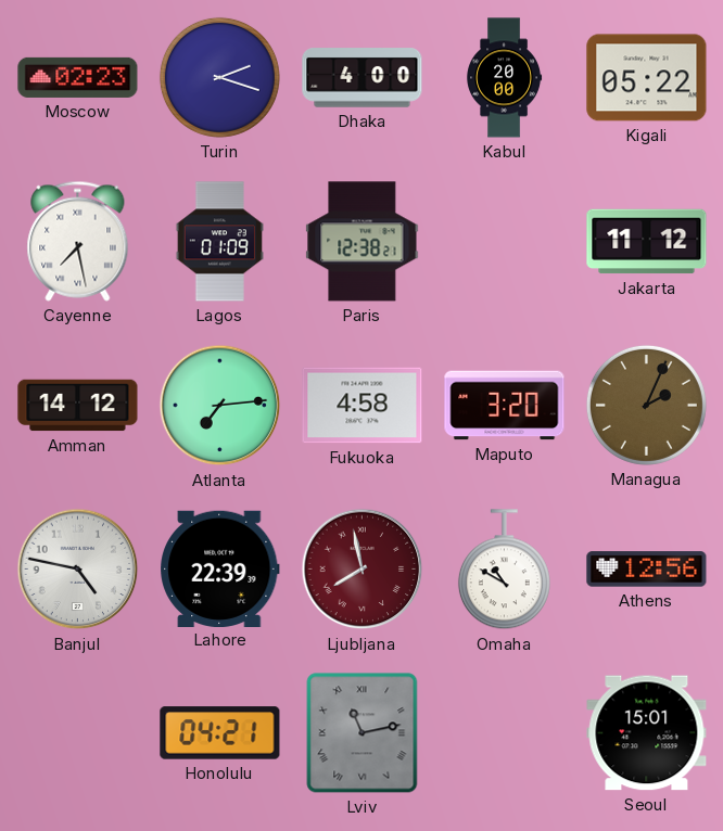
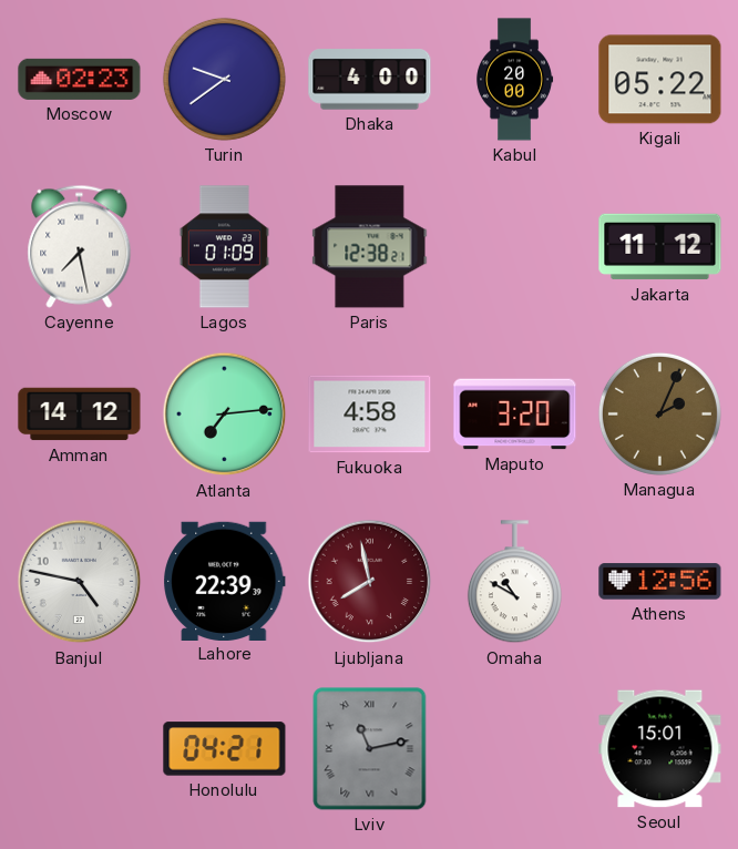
Turin: 2:18 -> 9:39
